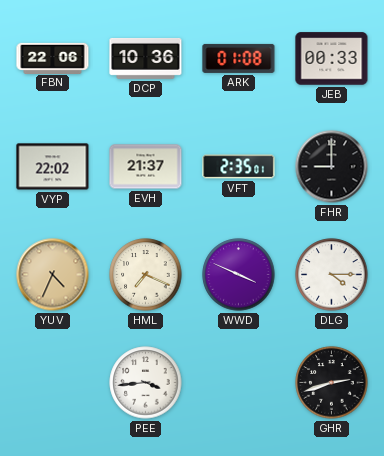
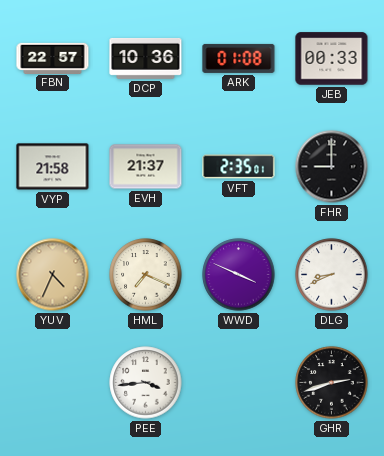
FBN: 22:06 -> 22:57
VYP: 22:02 -> 21:58
DLG: 4:15 -> 8:41
